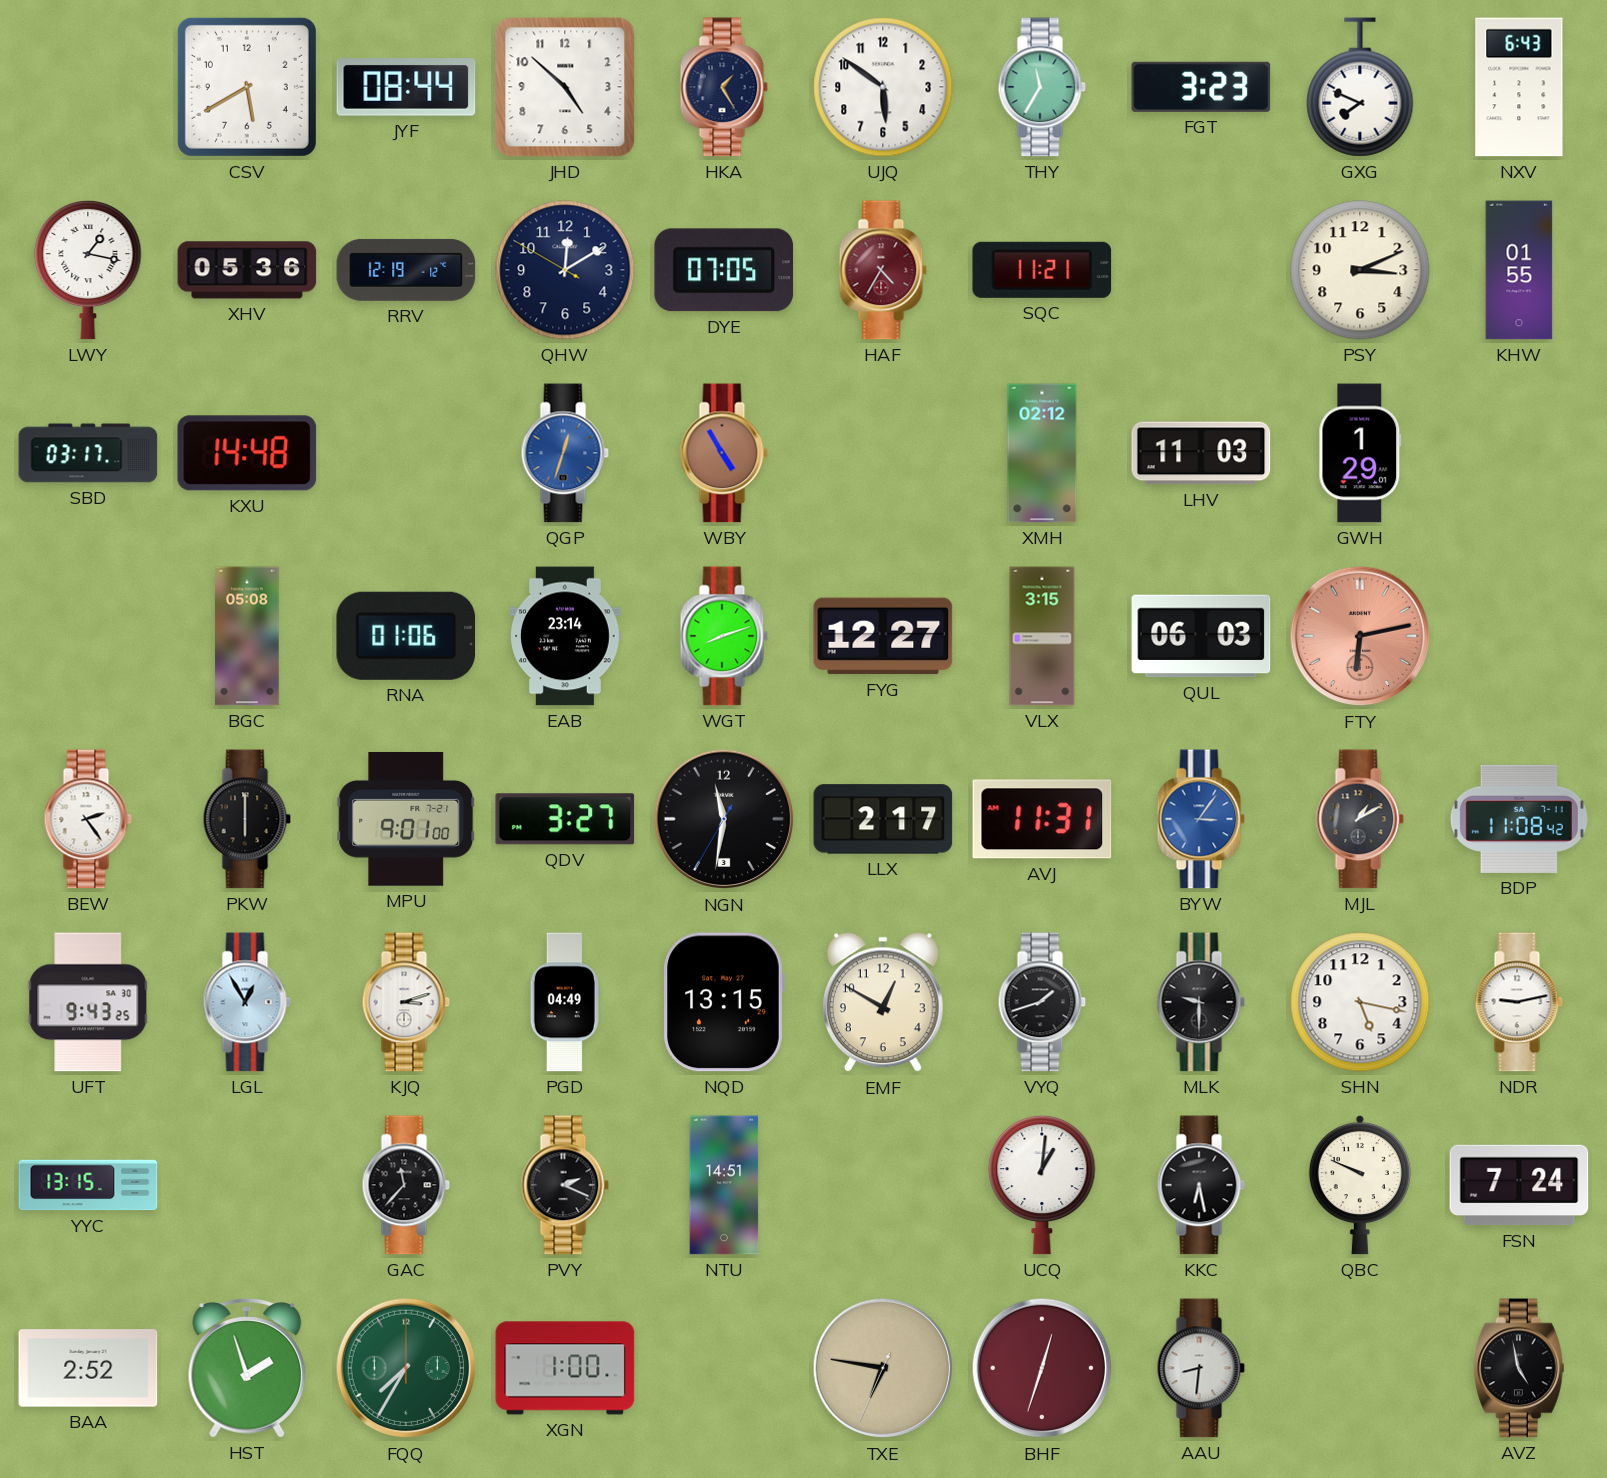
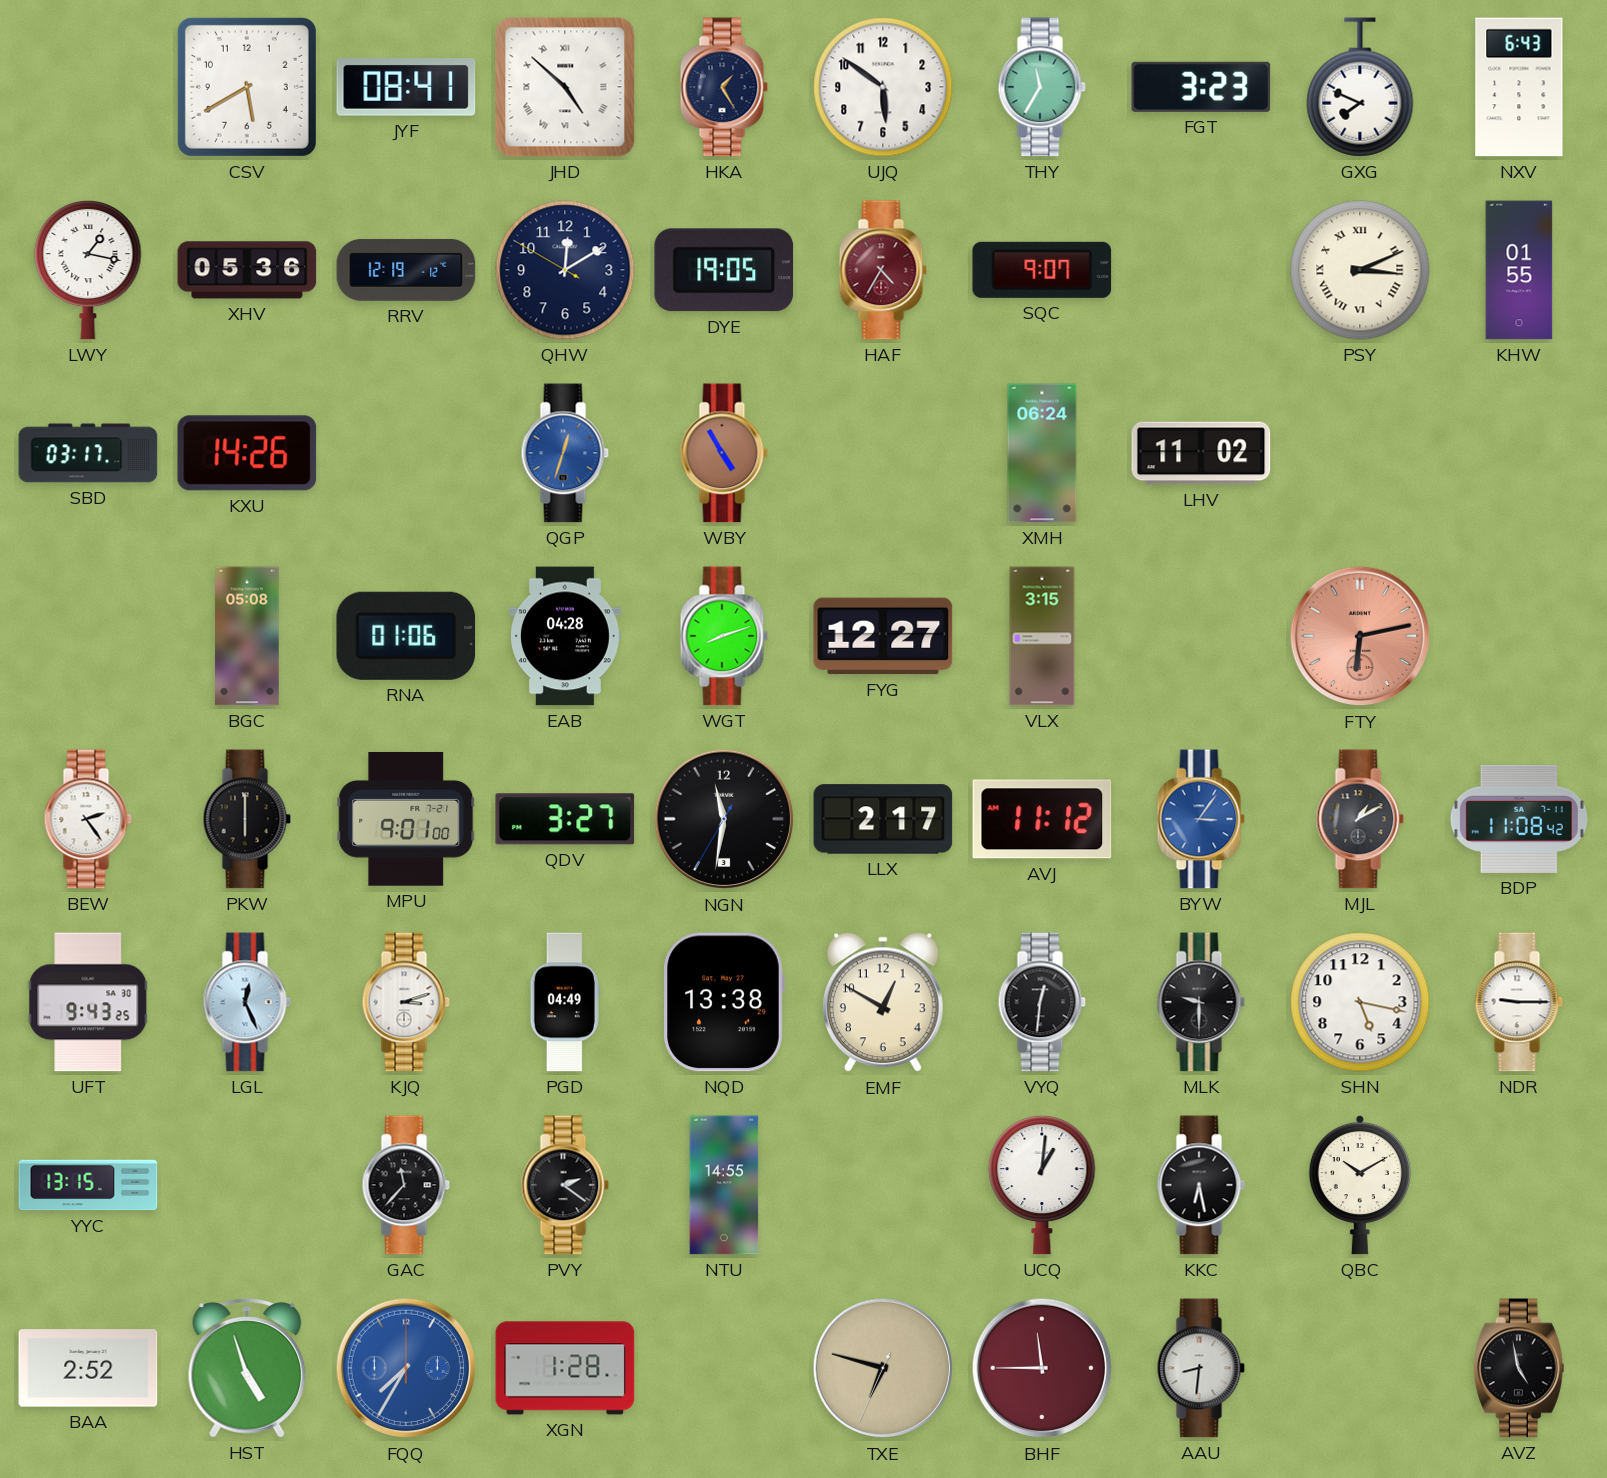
JYF: 08:44 -> 08:41
JHD numerals: Arabic -> Roman
DYE: 07:05 -> 19:05
SQC: 11:21 -> 9:07
PSY numerals: Arabic -> Roman
KXU: 14:48 -> 14:26
XMH: 02:12 -> 06:24
LHV: 11:03 -> 11:02
GWH: 1:29 -> none
EAB: 23:14 -> 04:28
QUL: 06:03 -> none
AVJ: 11:31 -> 11:12
LGL: 12:55 -> 12:26
NQD: 13:15 -> 13:38
VYQ: 1:42 -> 12:31
NDR: 9:13 -> 9:15
PVY: 2:19 -> 2:21
NTU: 14:51 -> 14:55
QBC: 9:49 -> 10:10
FSN: 7:24 -> none
HST: 1:57 -> 4:57
FQQ dial: green -> blue
XGN: 1:00 -> 1:28
TXE: 6:46 -> 6:47
BHF: 12:33 -> 11:45
